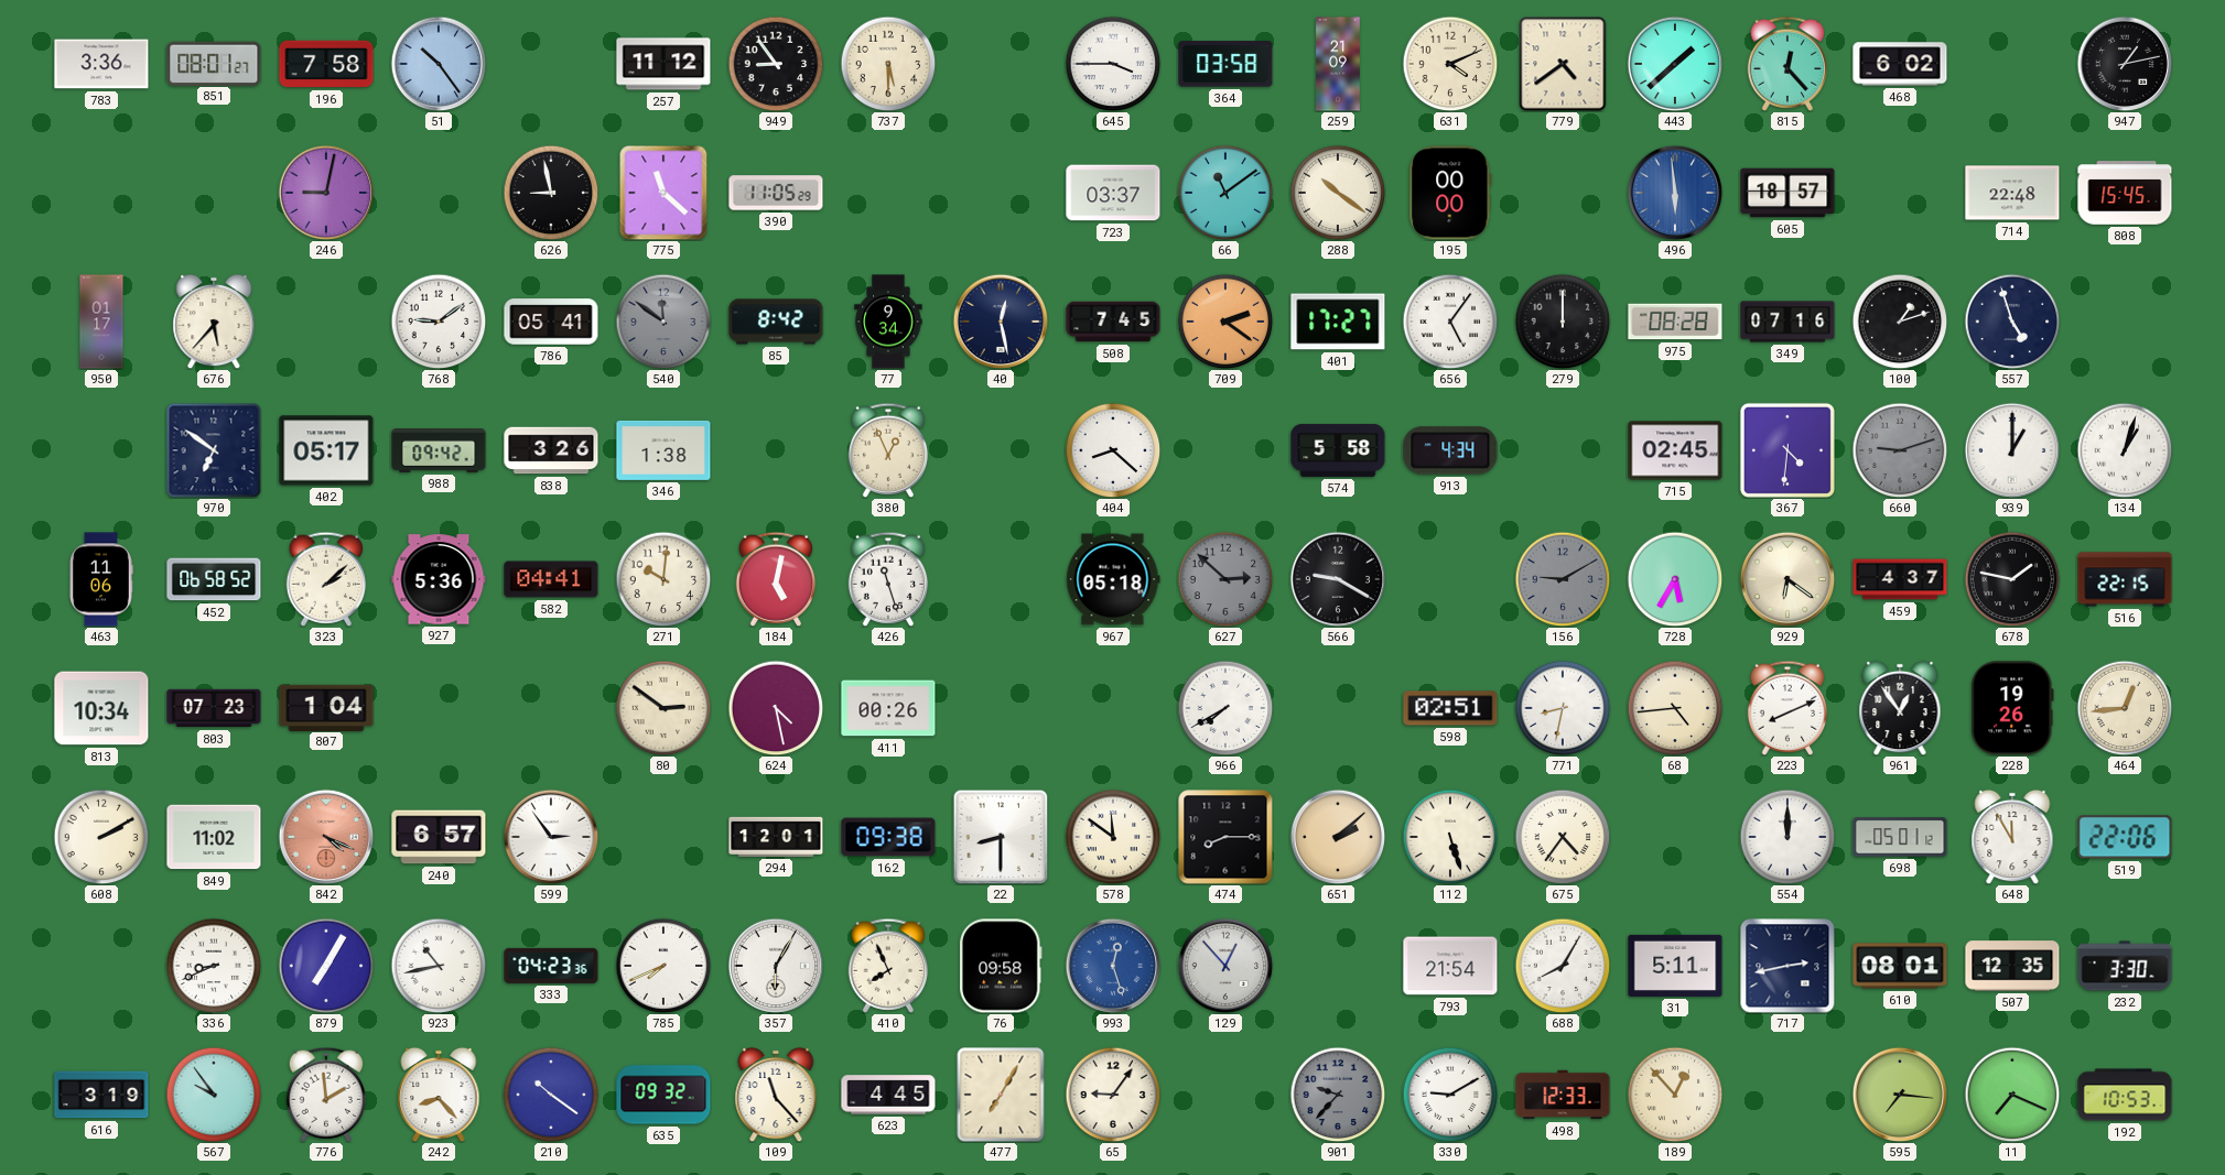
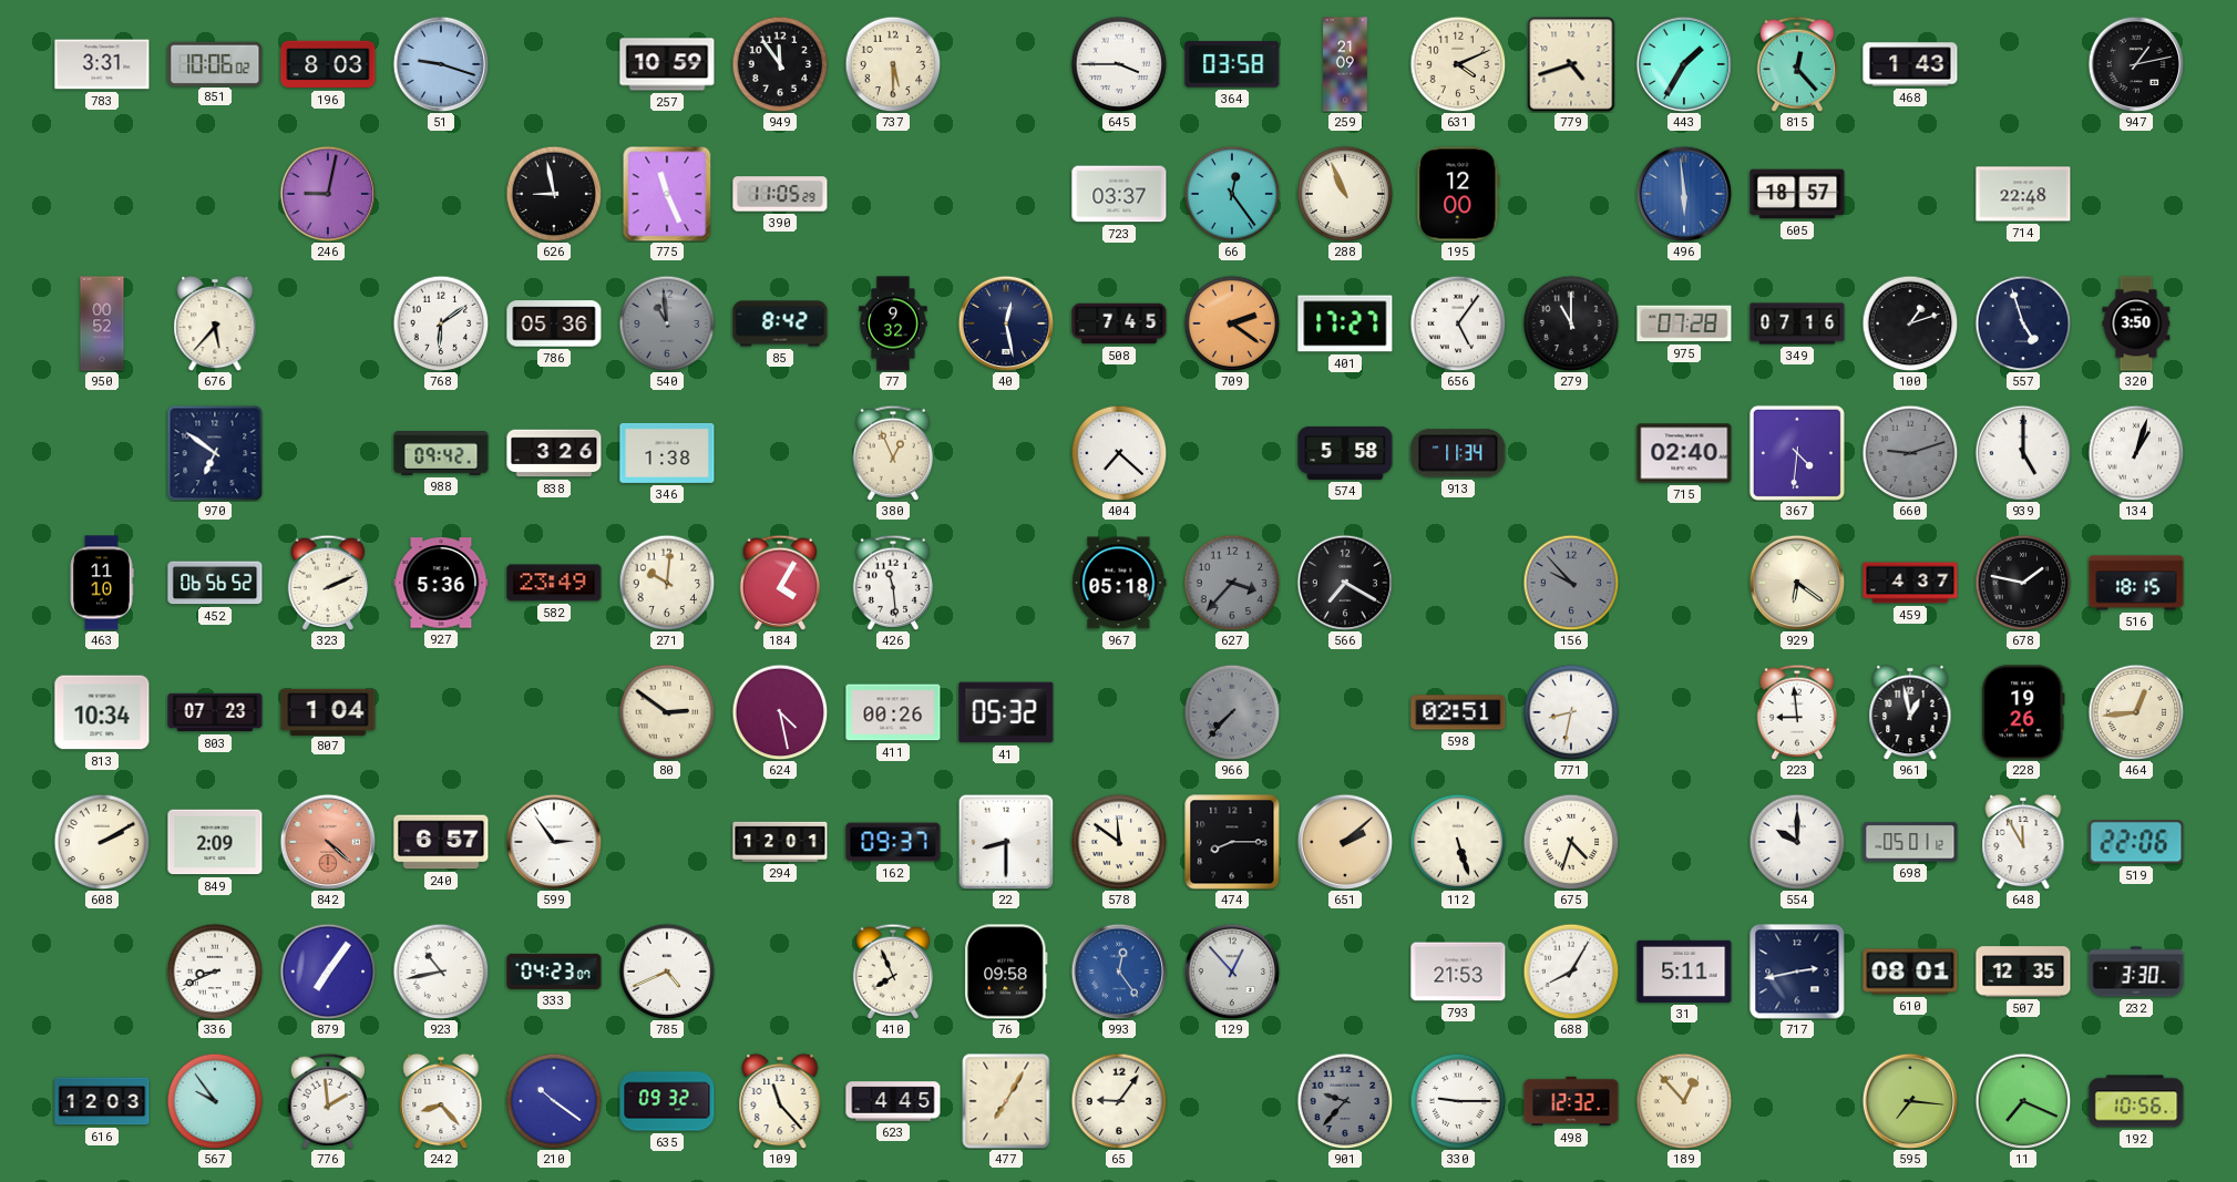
783: 3:36 -> 3:31
851: 08:01 -> 10:06
196: 7:58 -> 8:03
51: 10:24 -> 9:18
257: 11:12 -> 10:59
949: 8:54 -> 11:54
779: 4:39 -> 4:42
443: 1:38 -> 1:35
468: 6:02 -> 1:43
775: 11:22 -> 11:26
66: 11:09 -> 12:24
288: 10:21 -> 10:56
195: 00:00 -> 12:00
808: 15:45 -> none
950: 01:17 -> 00:52
768: 9:09 -> 6:09
786: 05:41 -> 05:36
540: 11:51 -> 10:59
77: 9:34 -> 9:32
279: 12:00 -> 11:00
975: 08:28 -> 07:28
320: none -> 3:50
402: 05:17 -> none
404: 8:22 -> 7:22
913: 4:34 -> 11:34
715: 02:45 -> 02:40
939: 1:00 -> 5:00
463: 11:06 -> 11:10
452: 06:58 -> 06:56
323: 2:08 -> 2:11
582: 04:41 -> 23:49
184: 5:02 -> 4:05
426: 11:27 -> 11:29
627: 2:52 -> 3:37
566: 9:20 -> 7:20
156: 9:10 -> 9:53
728: 5:35 -> none
516: 22:15 -> 18:15
41: none -> 05:32
966: 7:40 -> 7:37
966 dial: white -> grey
68: 4:44 -> none
223: 8:11 -> 8:59
961: 12:54 -> 12:58
849: 11:02 -> 2:09
842: 4:19 -> 4:22
162: 09:38 -> 09:37
675: 4:36 -> 4:33
554: 12:00 -> 10:00
879: 7:05 -> 7:06
333: 04:23:36 -> 04:23:07
785: 7:41 -> 4:41
357: 6:05 -> none
993: 12:27 -> 12:24
793: 21:54 -> 21:53
616: 3:19 -> 12:03
330: 9:10 -> 9:15
498: 12:33 -> 12:32
192: 10:53 -> 10:56
